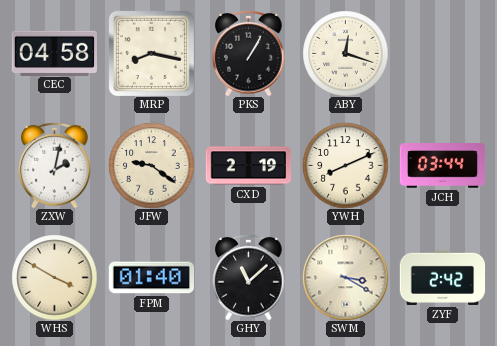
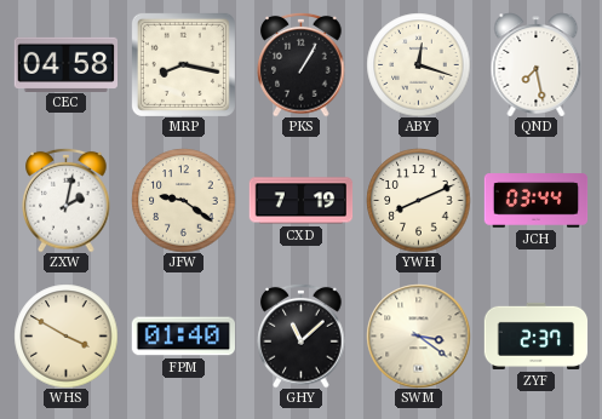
QND: none -> 7:28
CXD: 2:19 -> 7:19
SWM: 3:20 -> 3:21
ZYF: 2:42 -> 2:37
